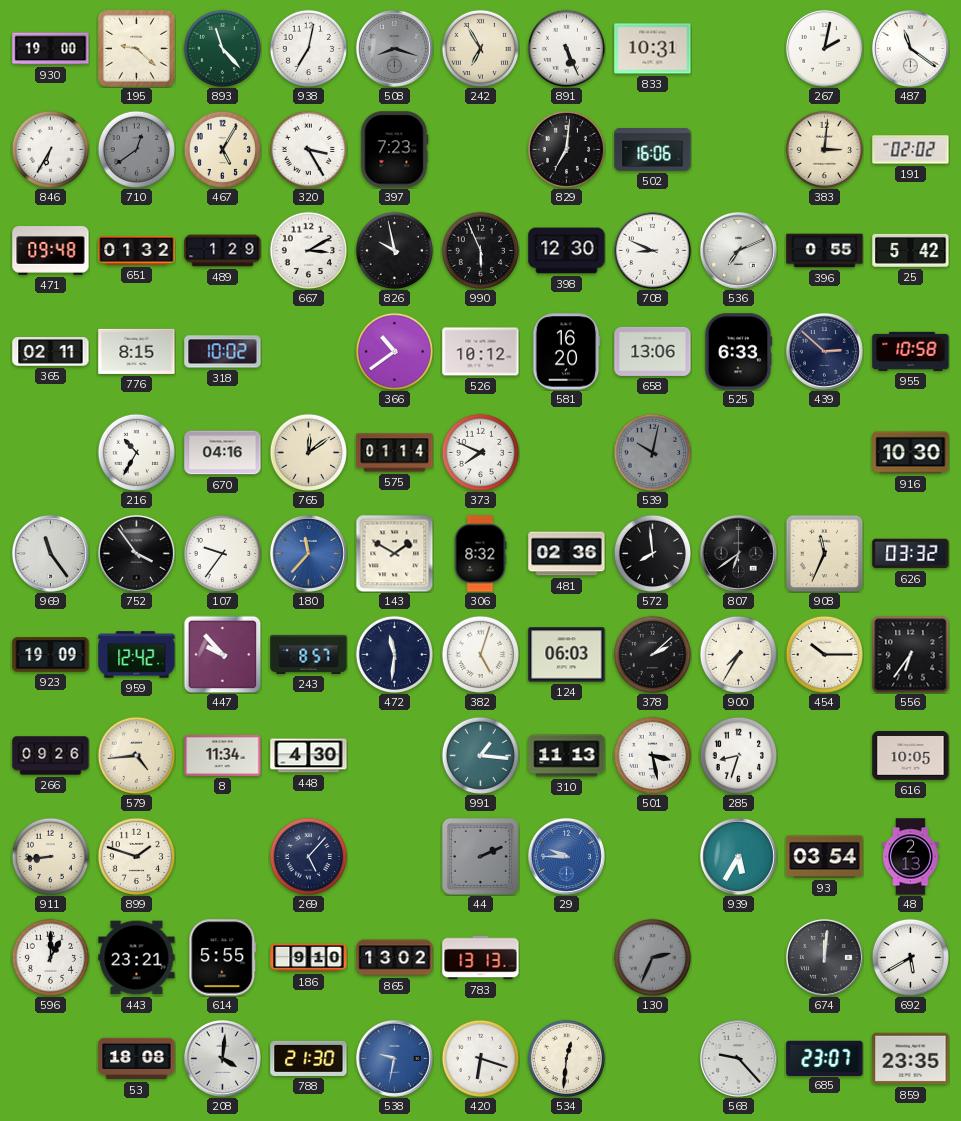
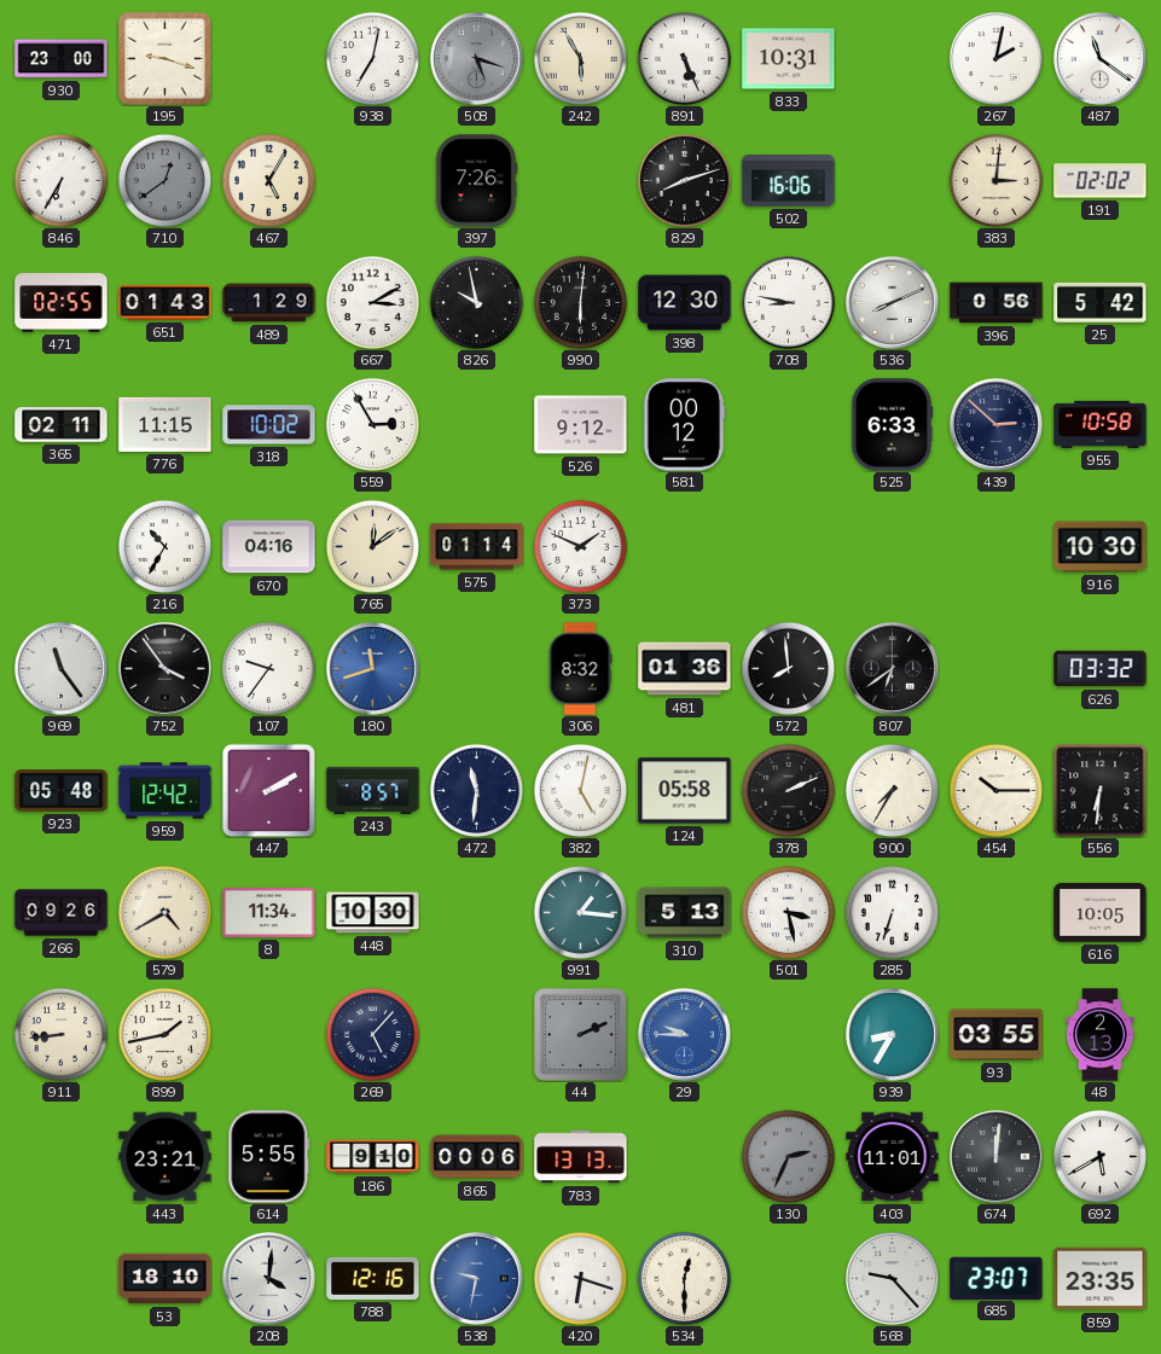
930: 19:00 -> 23:00
195: 9:22 -> 9:18
893: 11:23 -> none
508: 8:18 -> 5:18
242: 6:55 -> 5:55
320: 3:25 -> none
397: 7:23 -> 7:26
829: 7:01 -> 8:12
471: 09:48 -> 02:55
651: 01:32 -> 01:43
990: 5:56 -> 6:01
708: 8:49 -> 8:47
536: 7:11 -> 8:11
396: 0:55 -> 0:56
776: 8:15 -> 11:15
559: none -> 2:55
366: 10:39 -> none
526: 10:12 -> 9:12
581: 16:20 -> 00:12
658: 13:06 -> none
373: 7:49 -> 1:49
539: 10:02 -> none
180: 11:37 -> 11:42
143: 1:50 -> none
481: 02:36 -> 01:36
908: 11:34 -> none
923: 19:09 -> 05:48
447: 9:53 -> 2:10
382: 5:03 -> 5:02
124: 06:03 -> 05:58
378: 2:08 -> 2:11
556: 6:36 -> 6:31
579: 4:44 -> 4:40
448: 4:30 -> 10:30
310: 11:13 -> 5:13
285: 8:33 -> 6:33
899: 1:48 -> 1:43
939: 5:35 -> 8:35
93: 03:54 -> 03:55
596: 1:00 -> none
865: 13:02 -> 00:06
403: none -> 11:01
53: 18:08 -> 18:10
788: 21:30 -> 12:16
534: 12:31 -> 12:30
